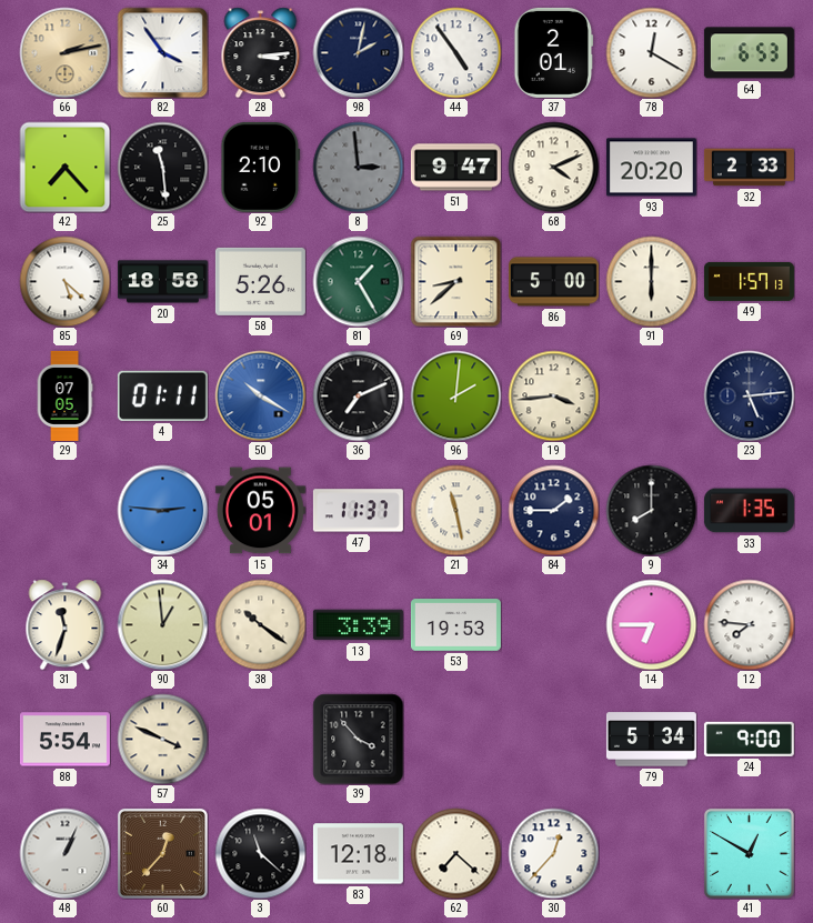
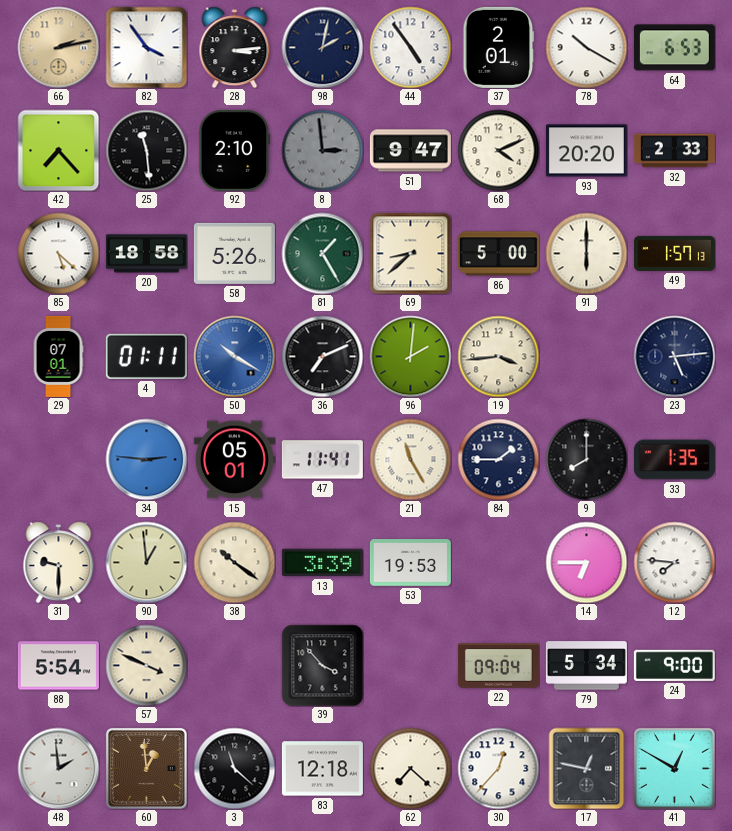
78: 12:20 -> 10:20
29: 07:05 -> 07:01
47: 11:37 -> 11:41
21: 11:28 -> 11:25
31: 11:33 -> 9:30
22: none -> 09:04
48: 1:04 -> 1:59
60: 12:37 -> 12:59
17: none -> 12:47
